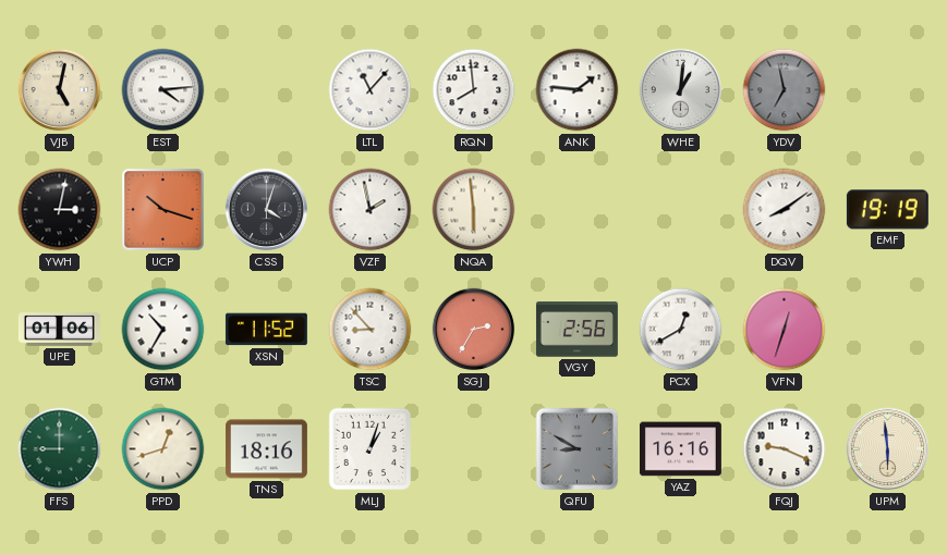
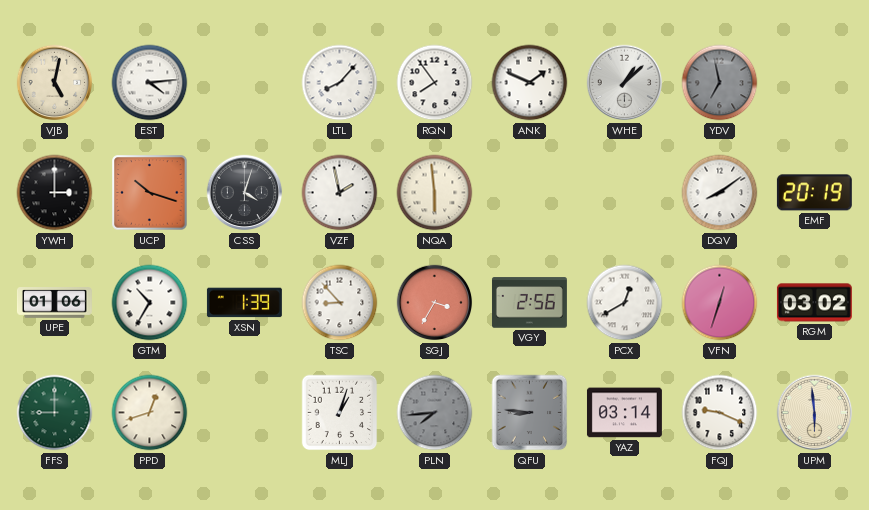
LTL: 11:07 -> 8:07
RQN: 7:59 -> 7:54
ANK: 1:46 -> 1:49
WHE: 1:01 -> 1:08
YWH: 3:02 -> 3:00
EMF: 19:19 -> 20:19
XSN: 11:52 -> 1:39
SGJ: 2:35 -> 3:35
RGM: none -> 03:02
TNS: 18:16 -> none
PLN: none -> 7:44
QFU: 8:50 -> 8:46
YAZ: 16:16 -> 03:14
